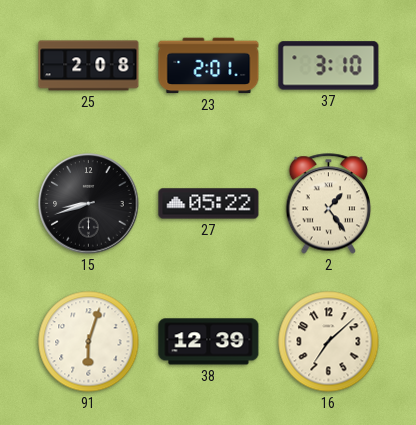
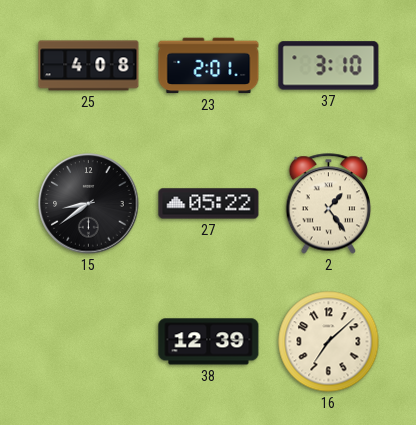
25: 2:08 -> 4:08
15: 8:42 -> 8:39
91: 6:03 -> none
